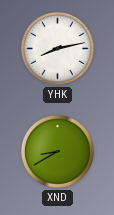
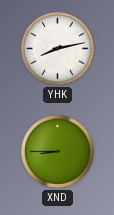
XND: 8:40 -> 8:45
